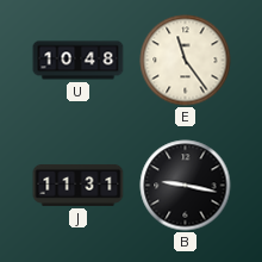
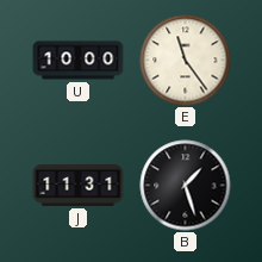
U: 10:48 -> 10:00
B: 9:17 -> 1:27
